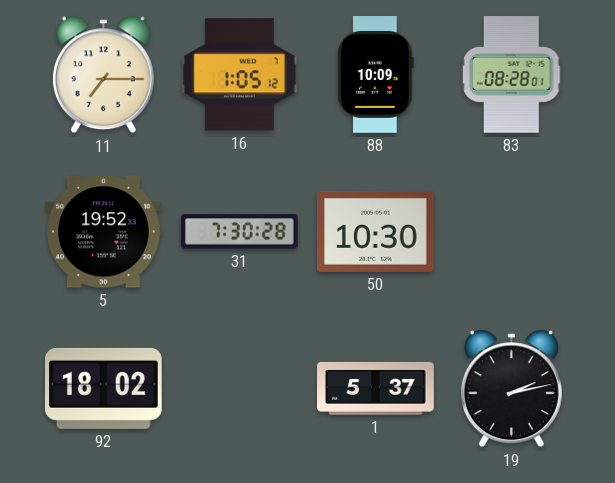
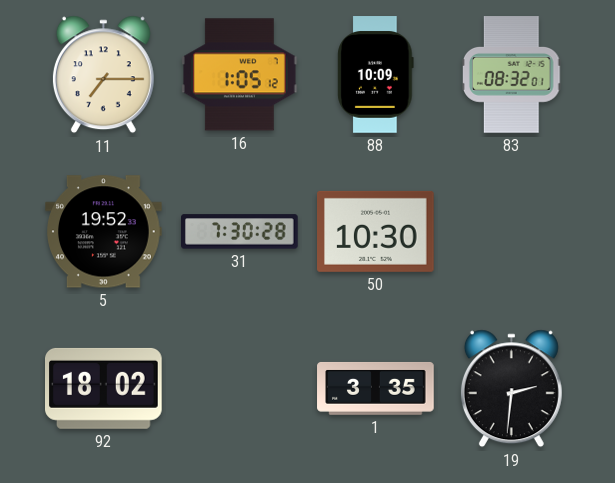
83: 08:28 -> 08:32
1: 5:37 -> 3:35
19: 2:13 -> 2:31
